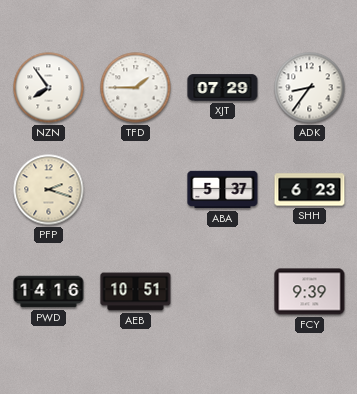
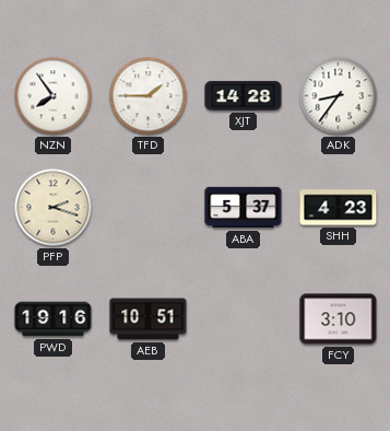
XJT: 07:29 -> 14:28
SHH: 6:23 -> 4:23
PWD: 14:16 -> 19:16
FCY: 9:39 -> 3:10
